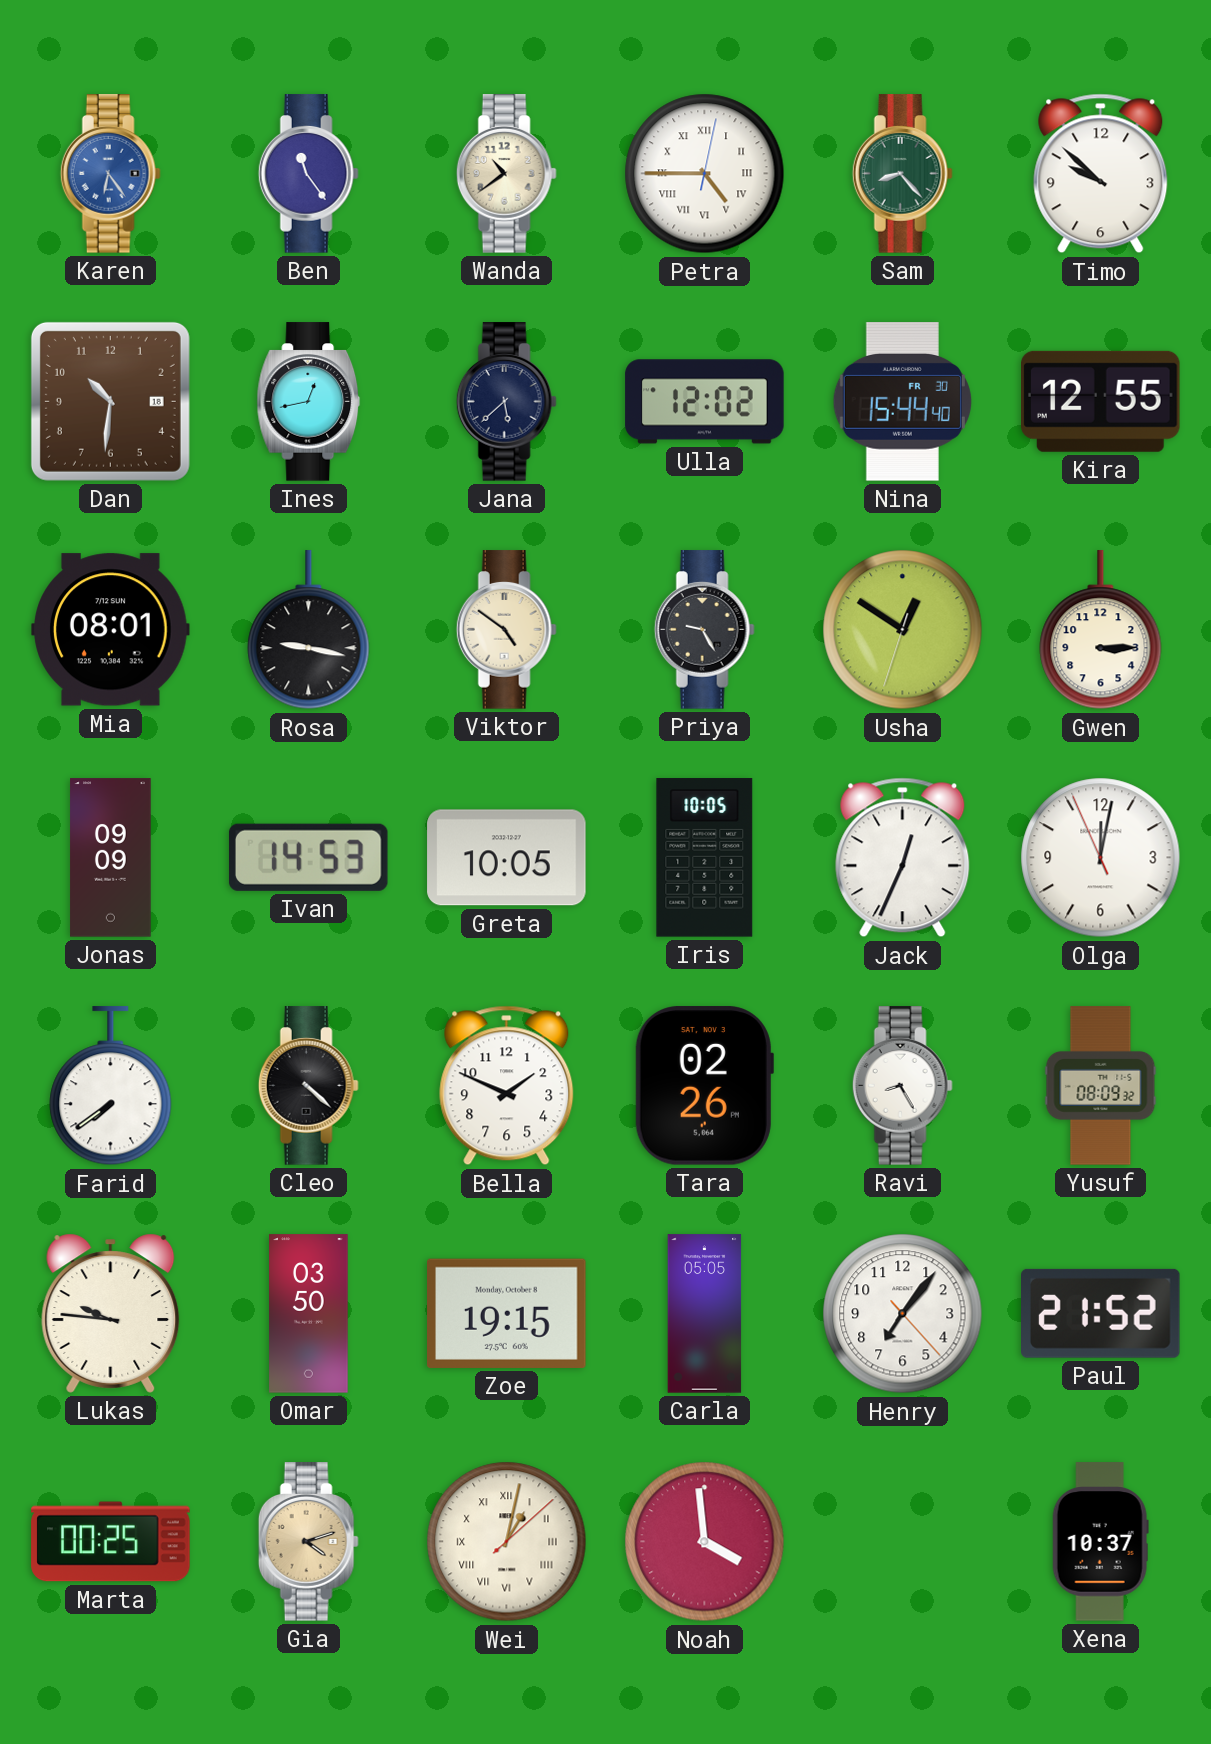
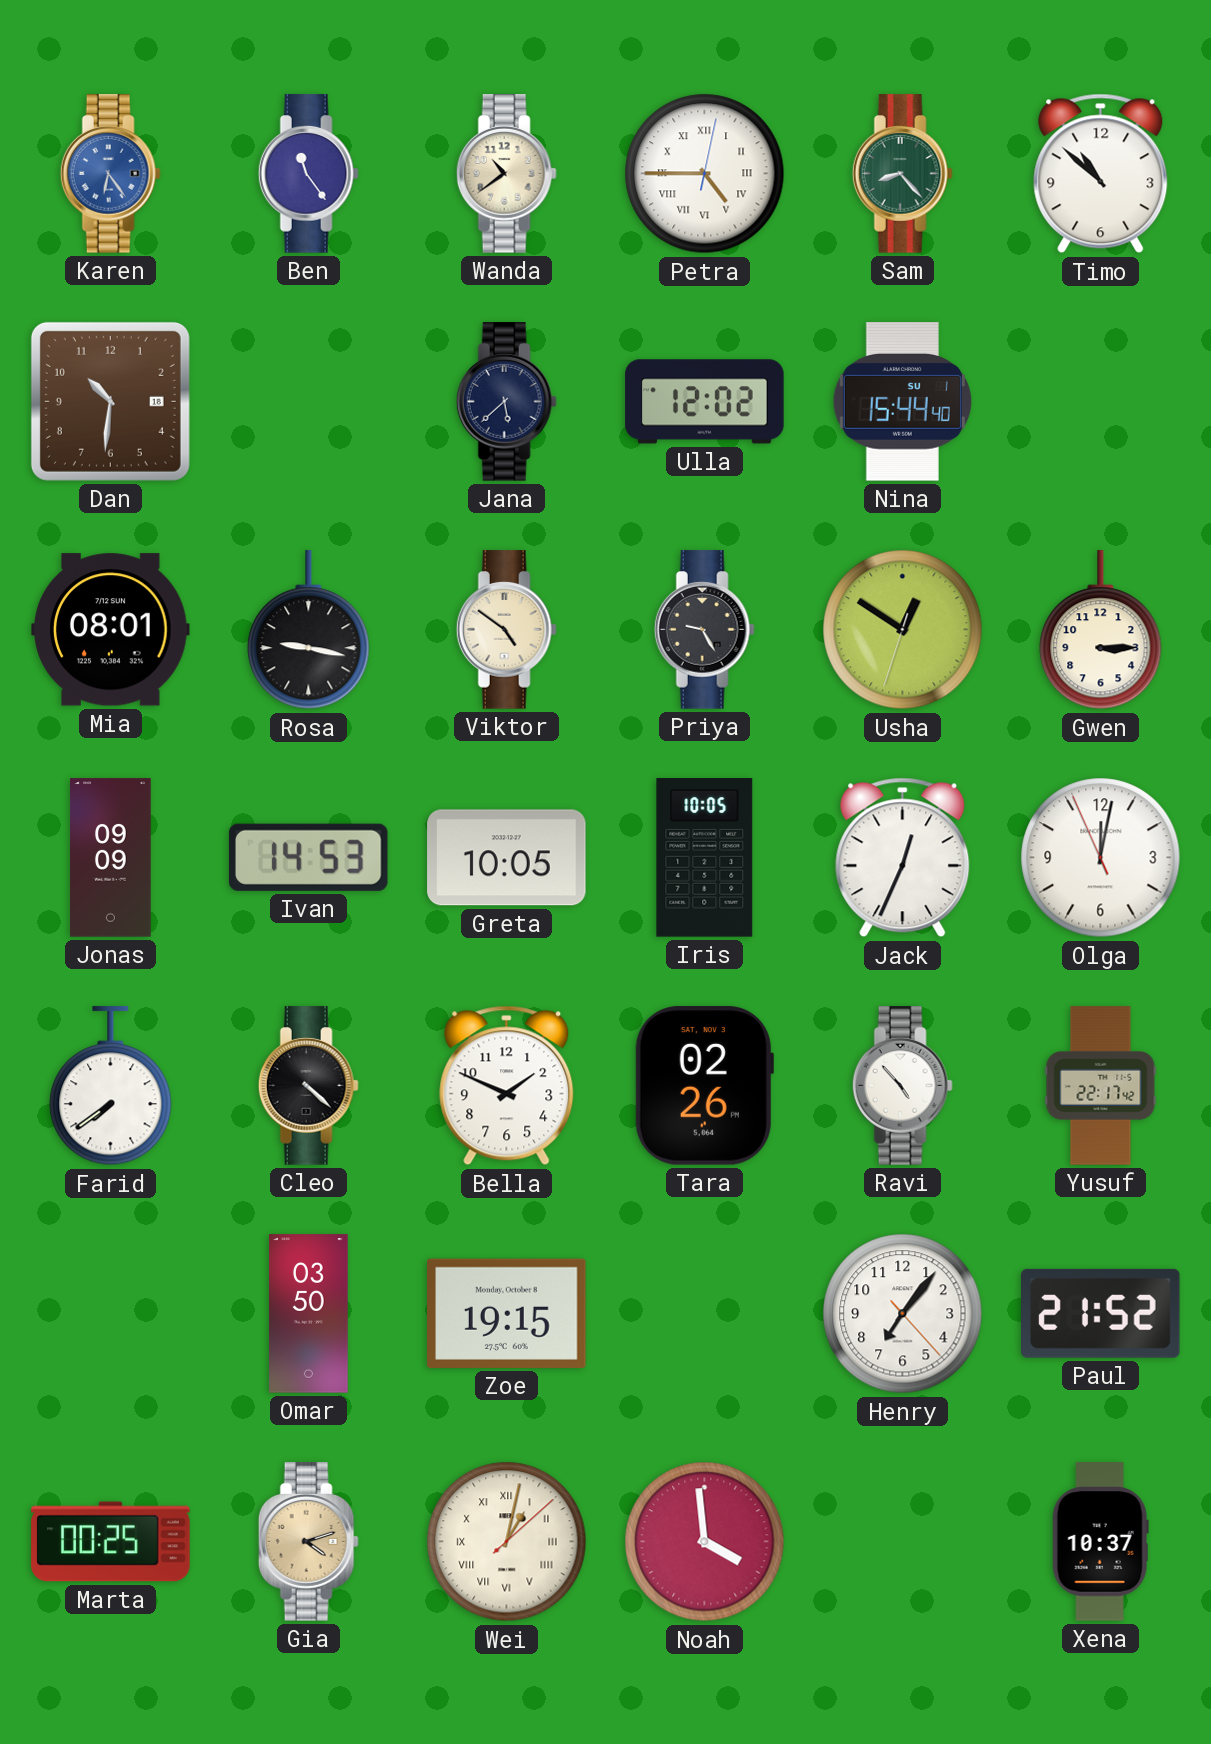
Timo: 9:52 -> 10:52
Ines: 12:43 -> none
Nina date: FR 30 -> SU 1
Kira: 12:55 -> none
Ravi: 8:25 -> 4:53
Yusuf: 08:09 -> 22:17
Lukas: 9:46 -> none
Carla: 05:05 -> none
